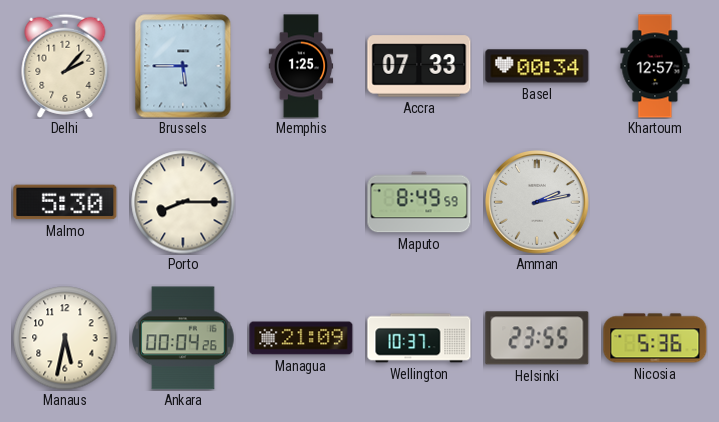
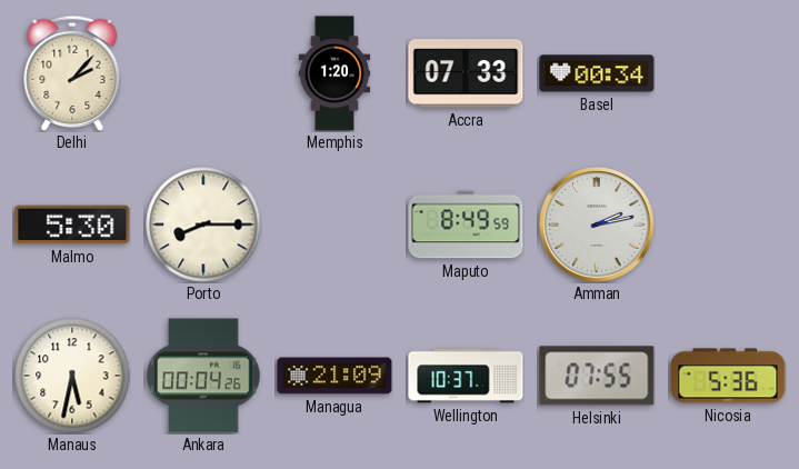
Brussels: 5:45 -> none
Memphis: 1:25 -> 1:20
Khartoum: 12:57 -> none
Helsinki: 23:55 -> 07:55
